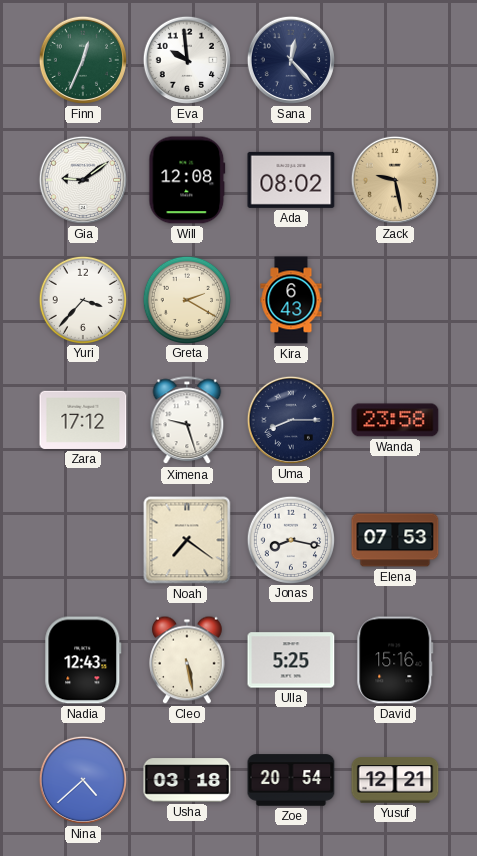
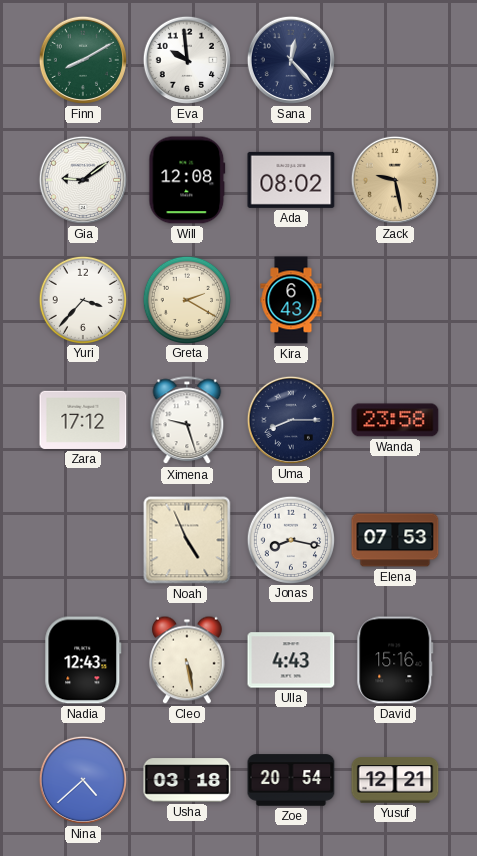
Finn: 12:34 -> 8:10
Noah: 7:21 -> 4:56
Ulla: 5:25 -> 4:43
